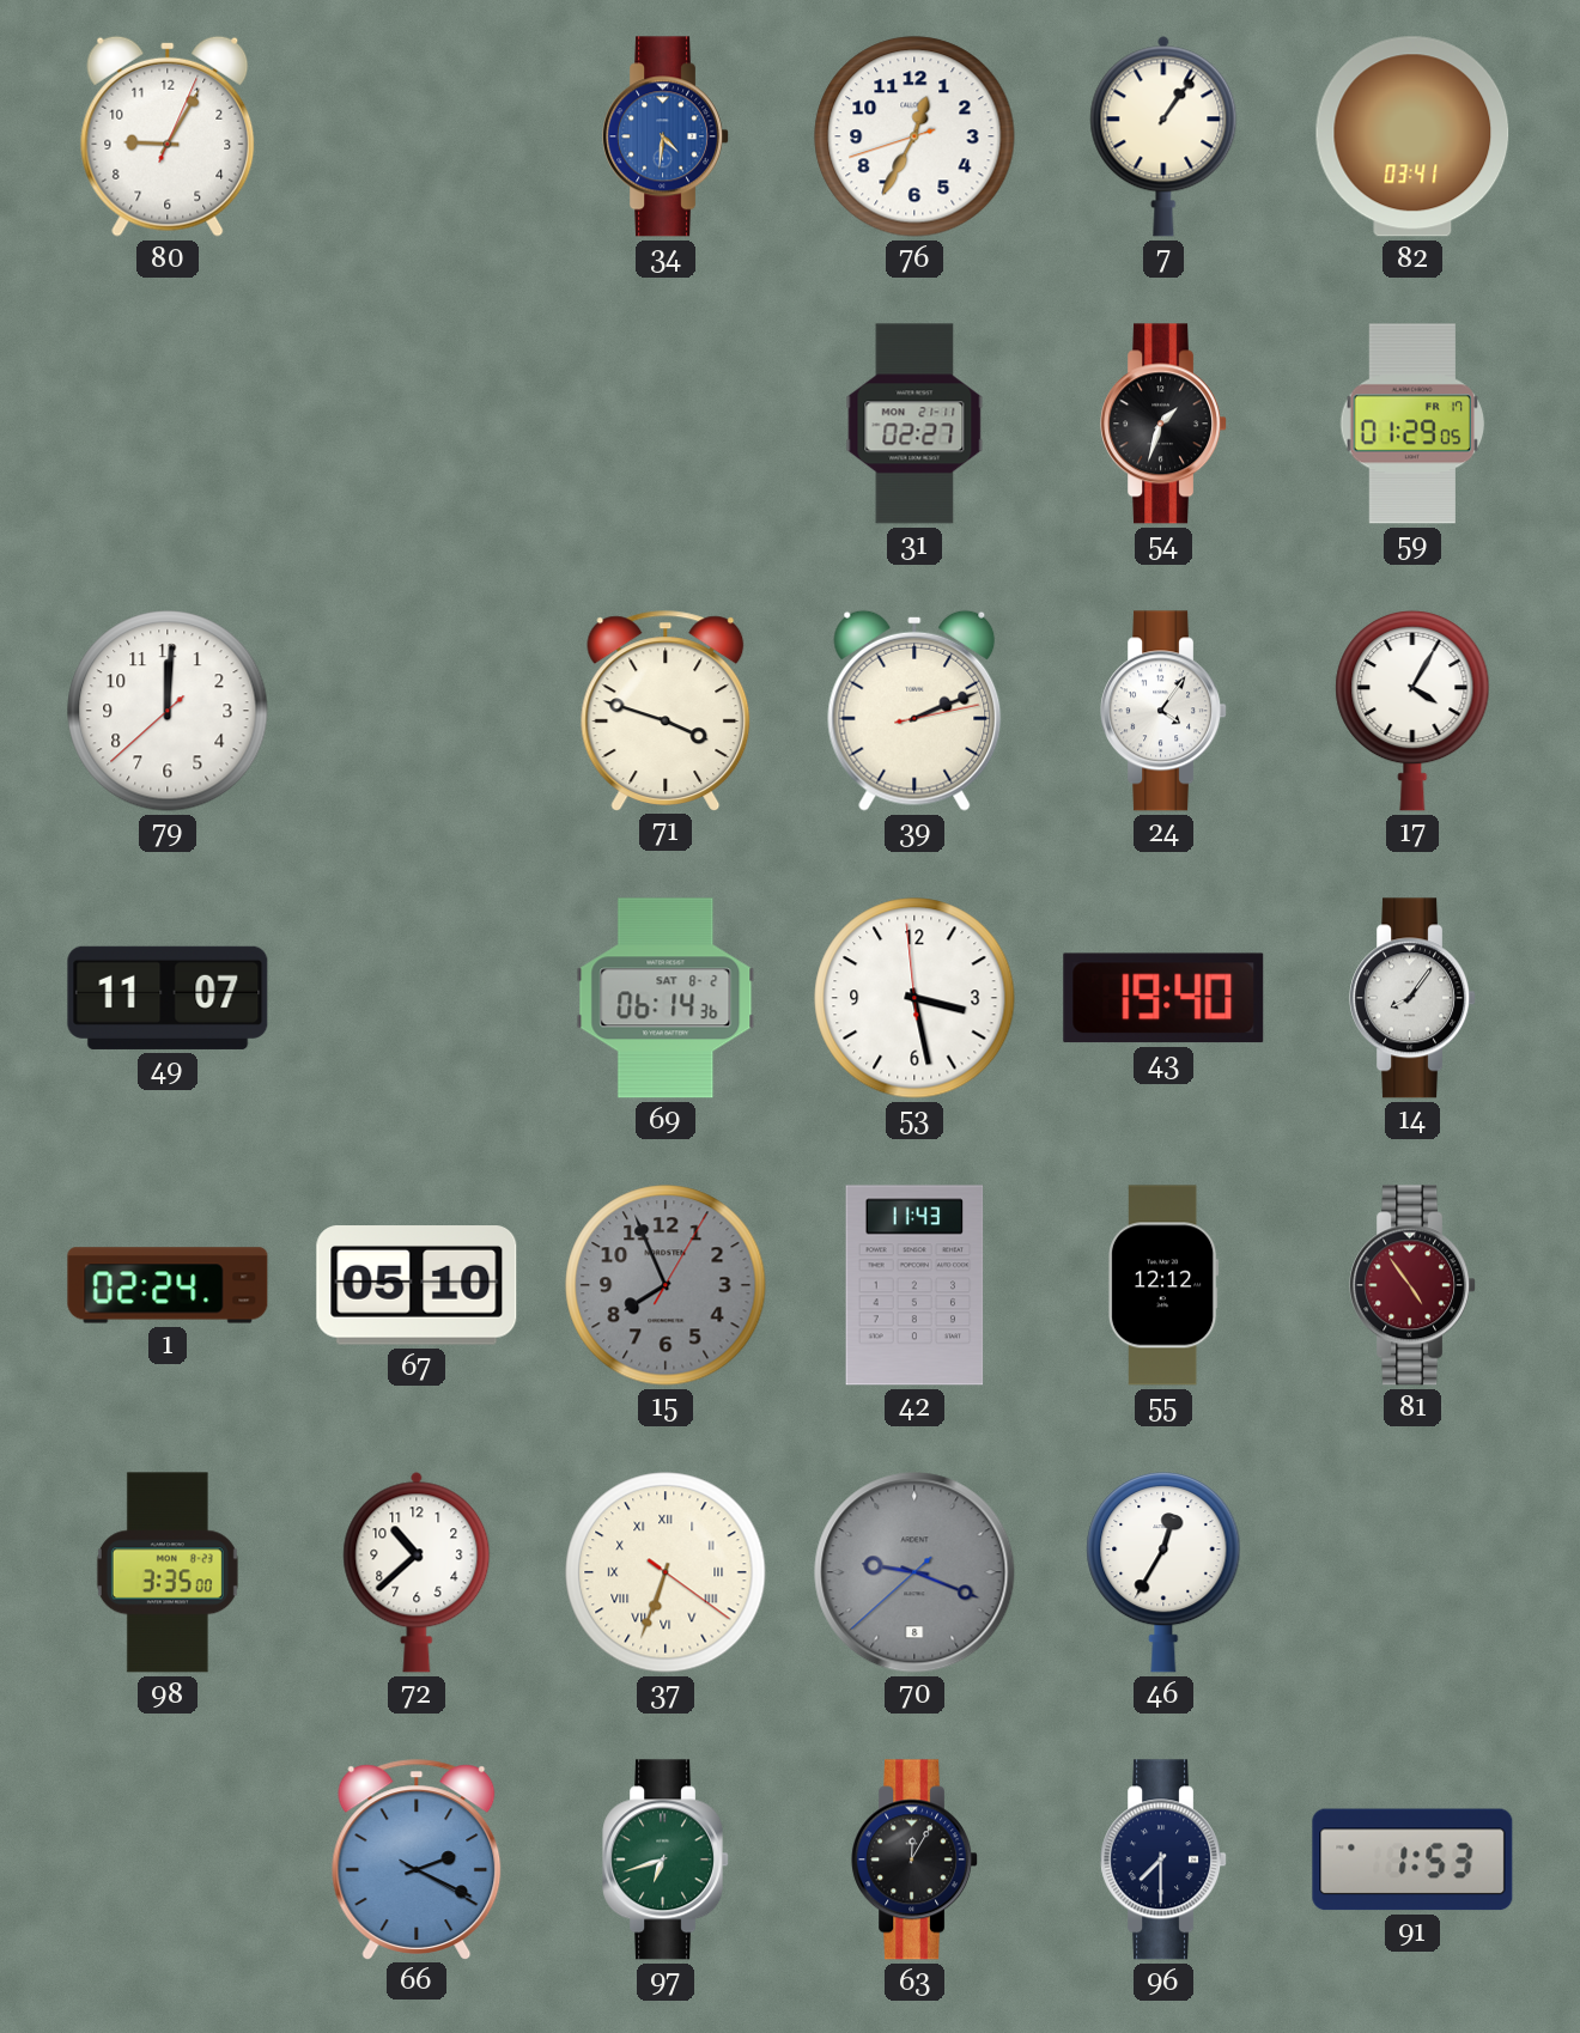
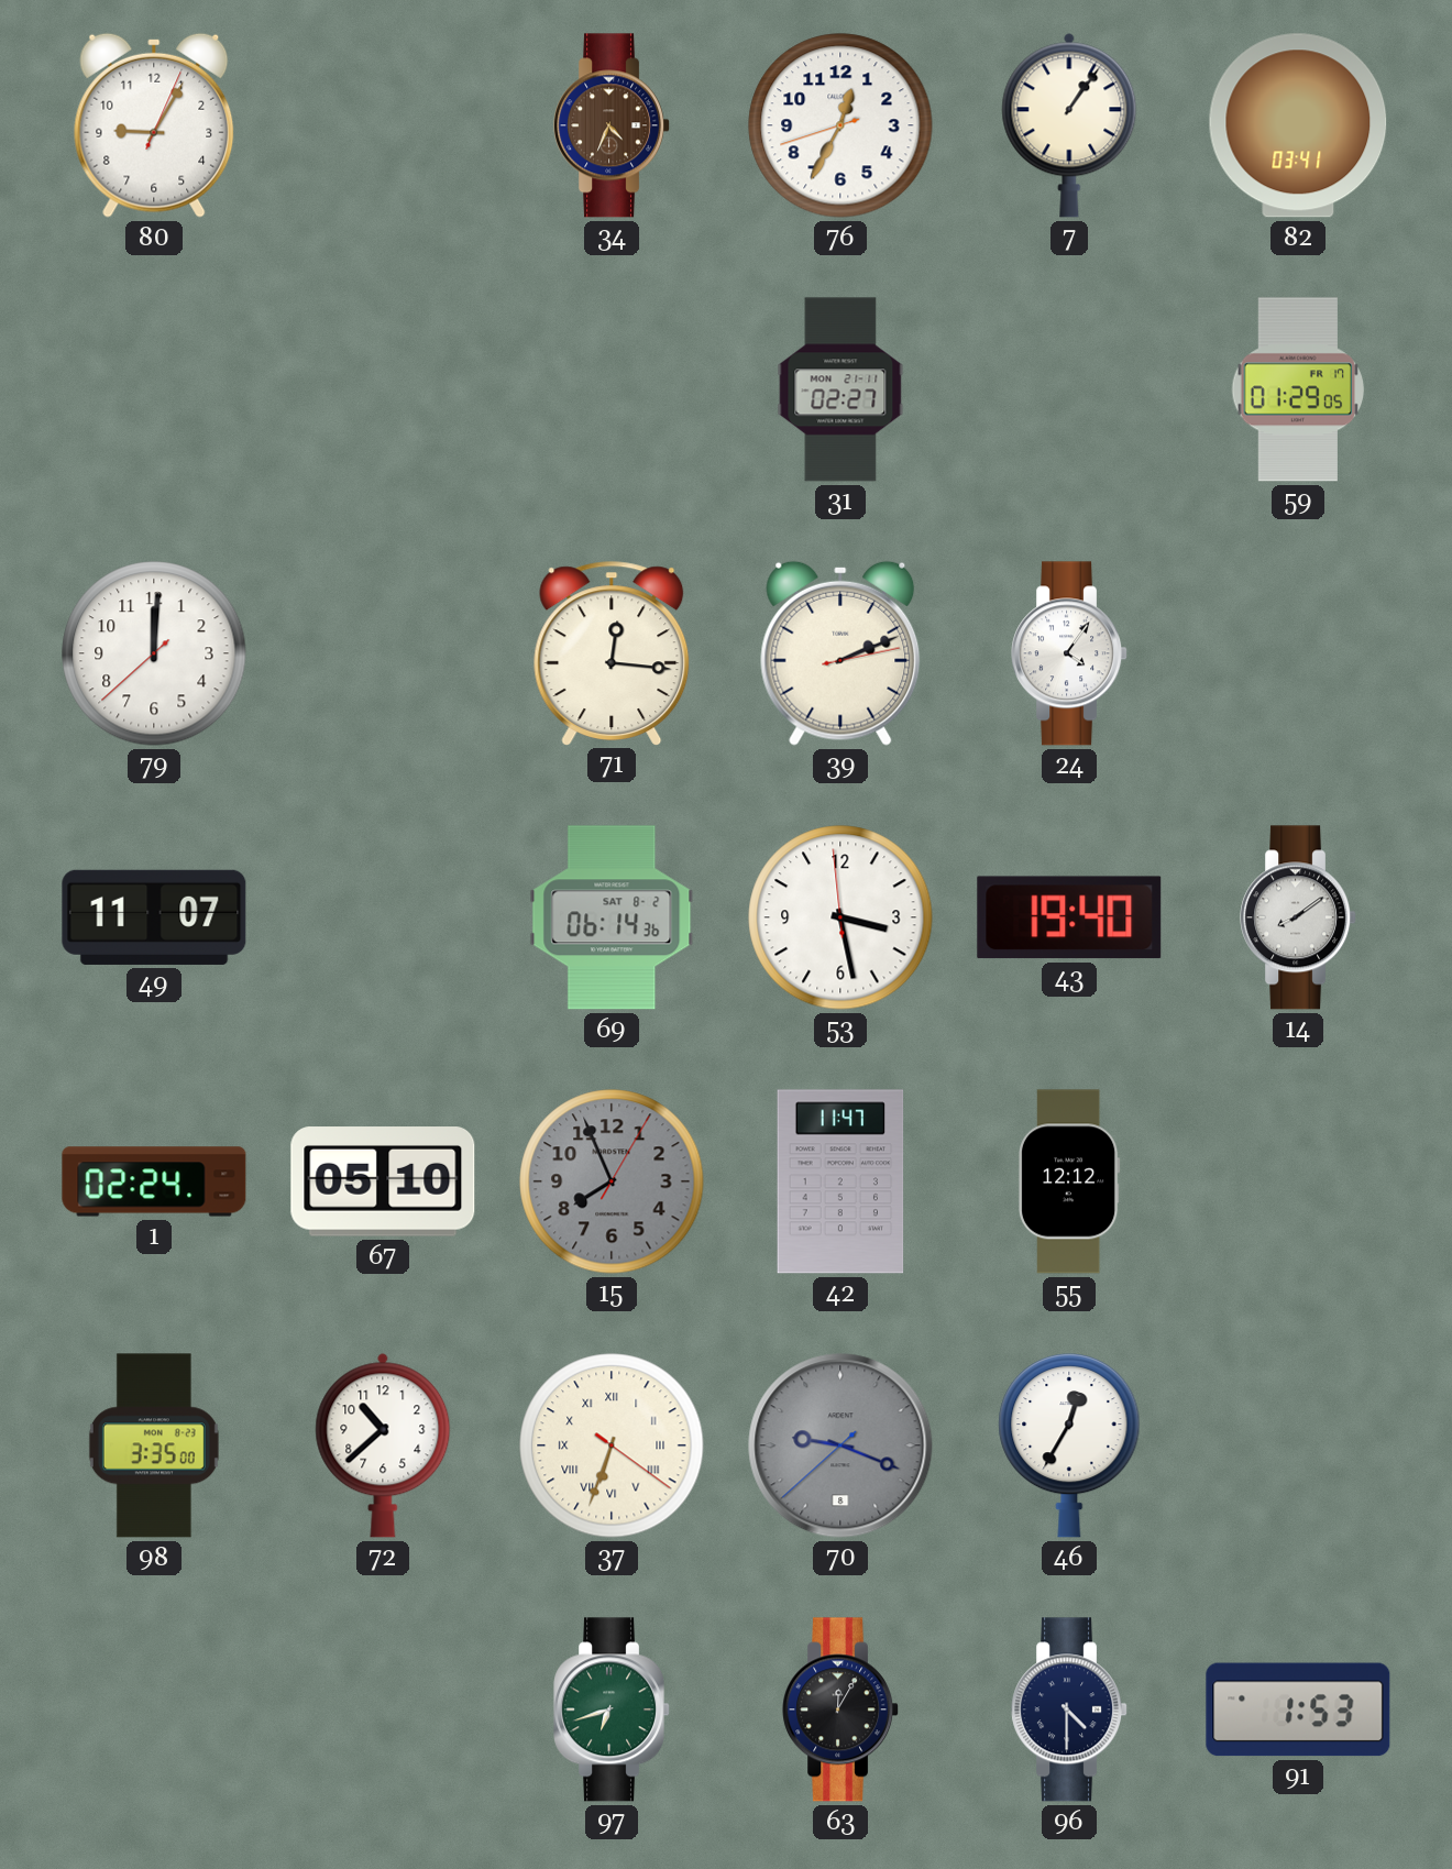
34: 4:31 -> 4:34
34 dial: blue -> brown
54: 1:33 -> none
71: 3:48 -> 12:16
17: 4:05 -> none
14: 8:06 -> 8:09
42: 11:43 -> 11:47
81: 4:54 -> none
66: 2:19 -> none
96: 7:30 -> 4:30
